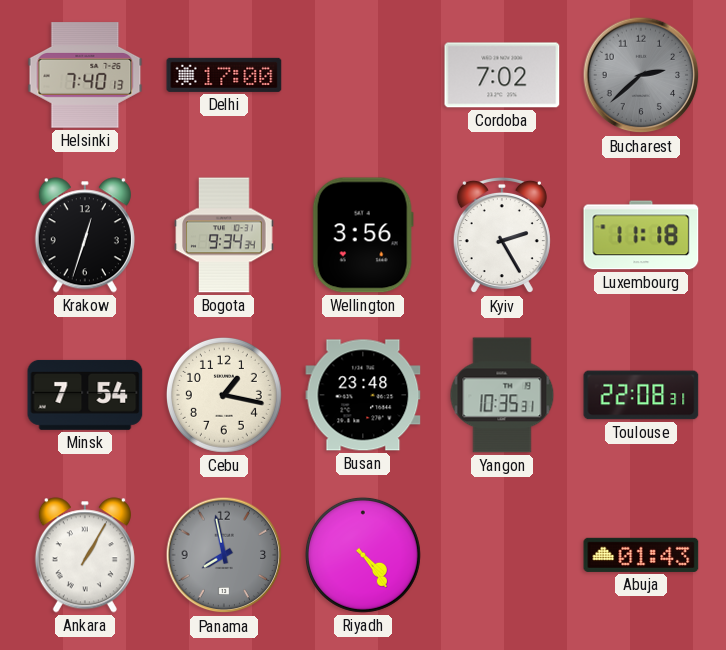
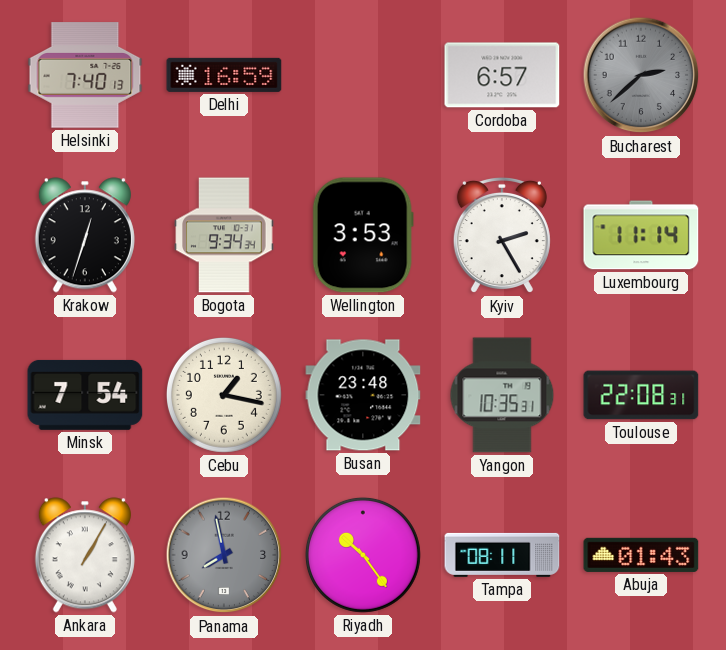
Delhi: 17:00 -> 16:59
Cordoba: 7:02 -> 6:57
Wellington: 3:56 -> 3:53
Luxembourg: 11:18 -> 11:14
Riyadh: 4:24 -> 10:24
Tampa: none -> 08:11
